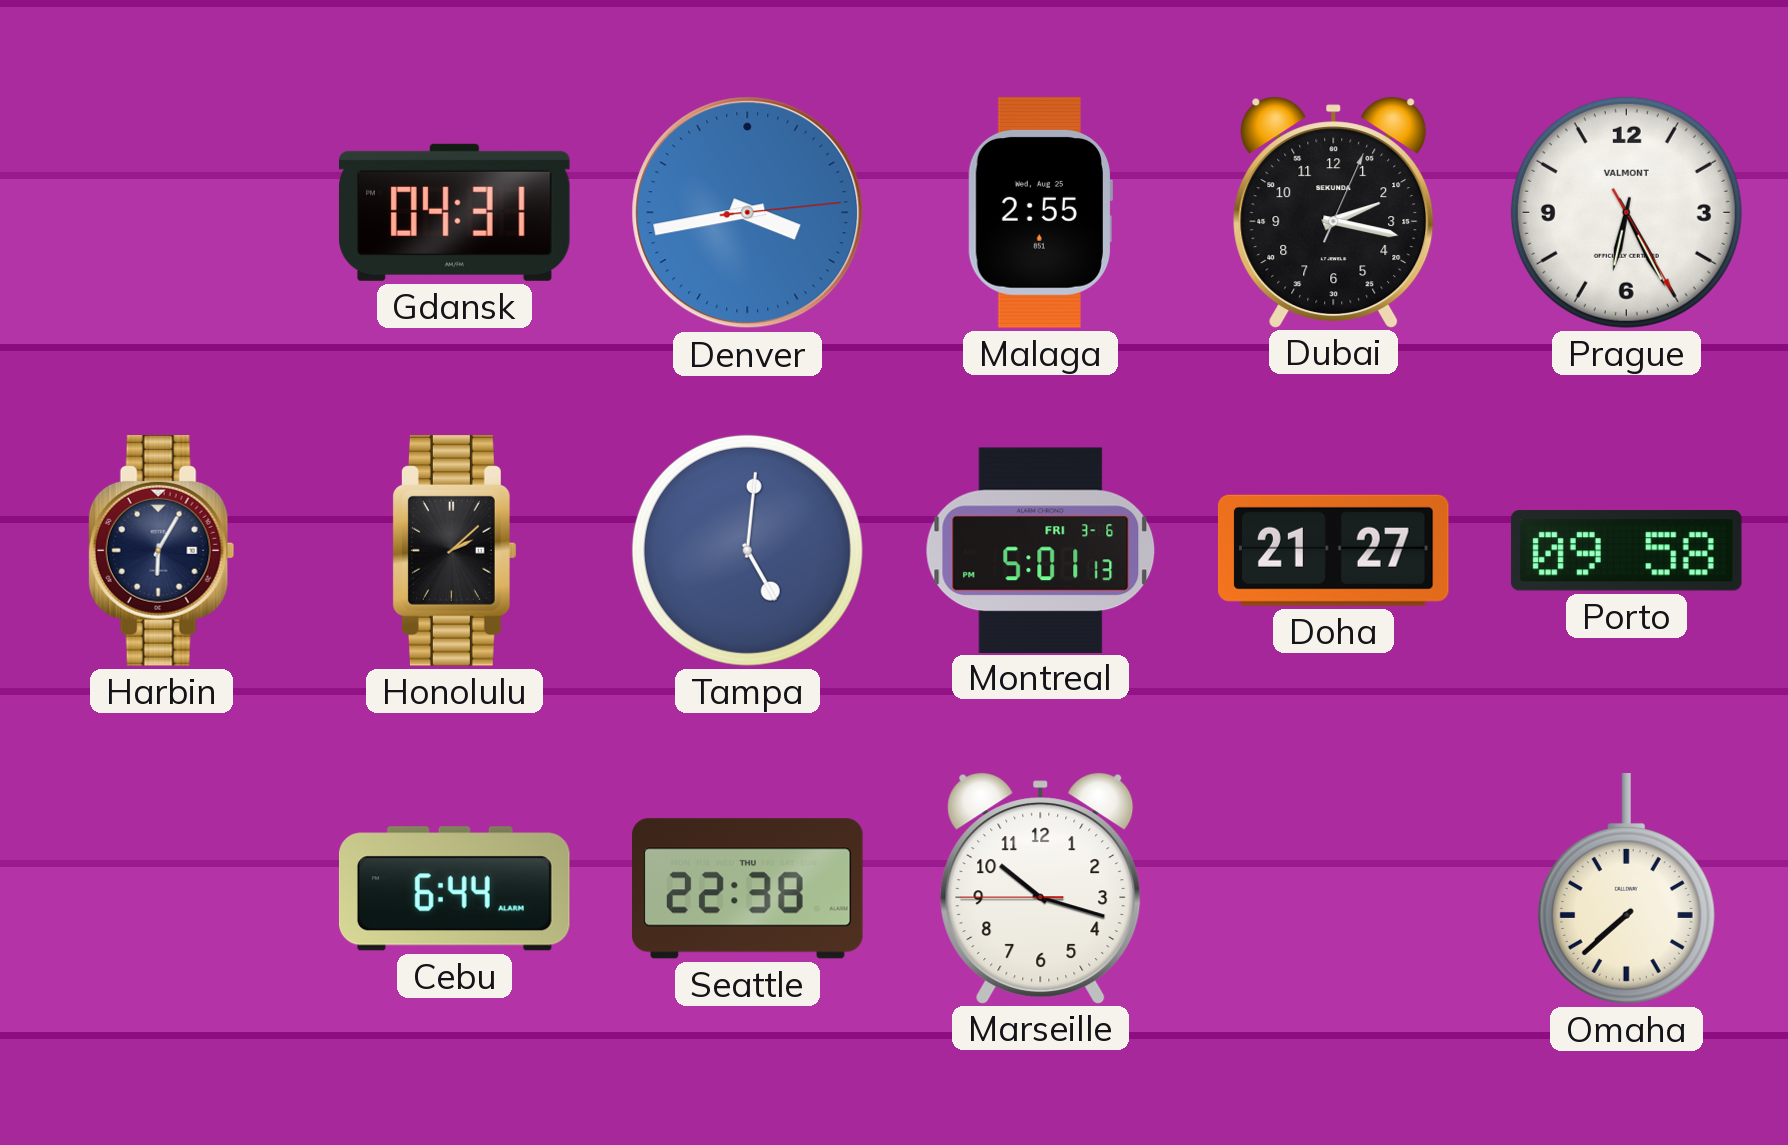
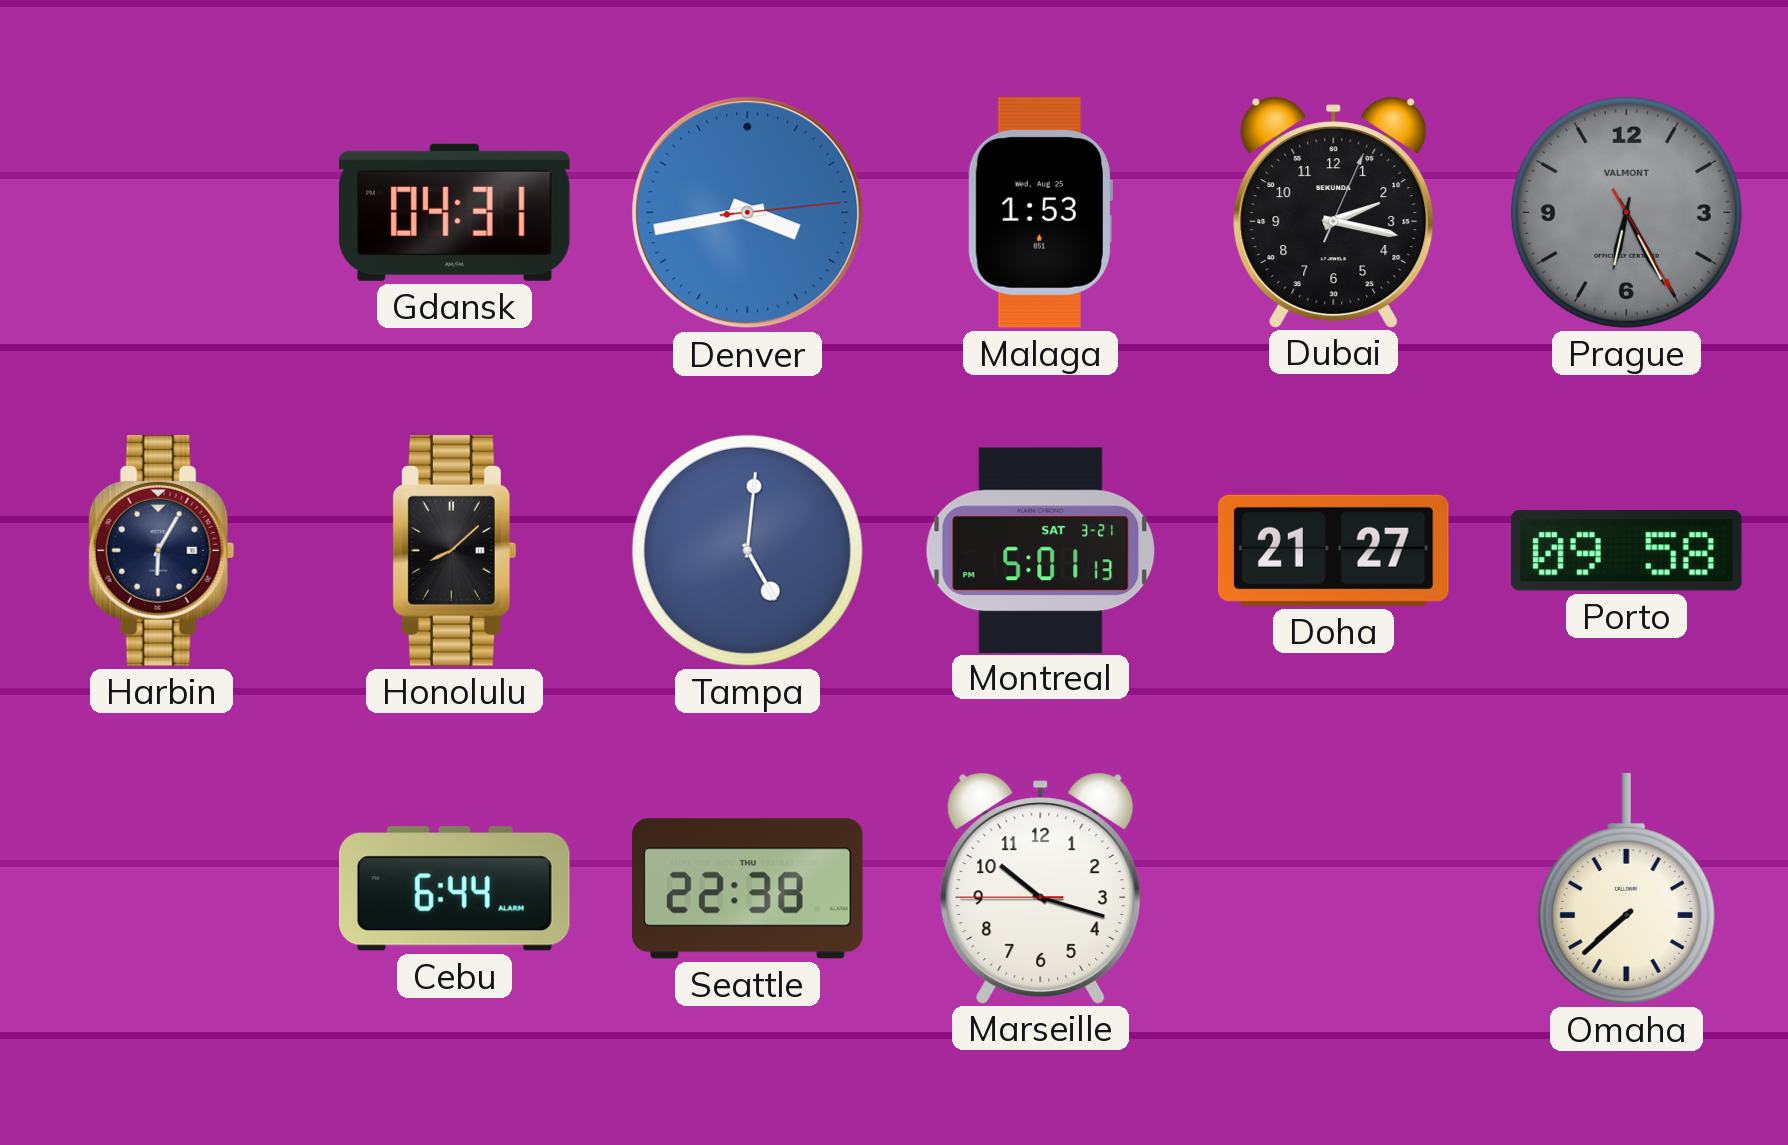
Malaga: 2:55 -> 1:53
Prague dial: white -> grey
Honolulu: 2:08 -> 8:08
Montreal date: FRI 3-6 -> SAT 3-21
